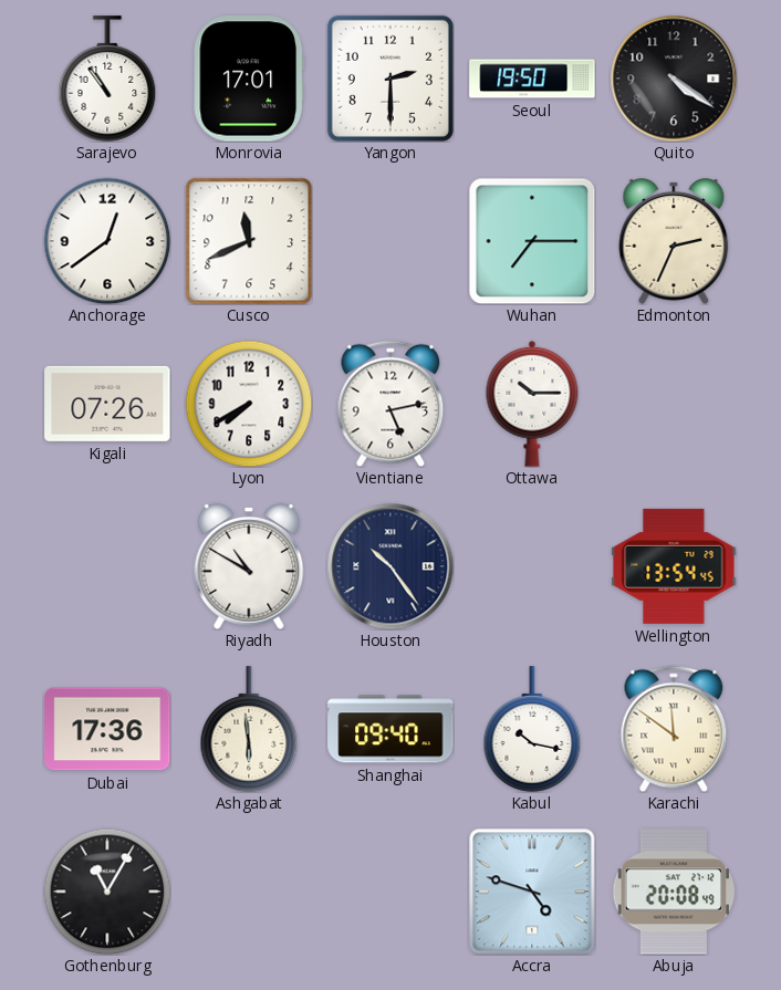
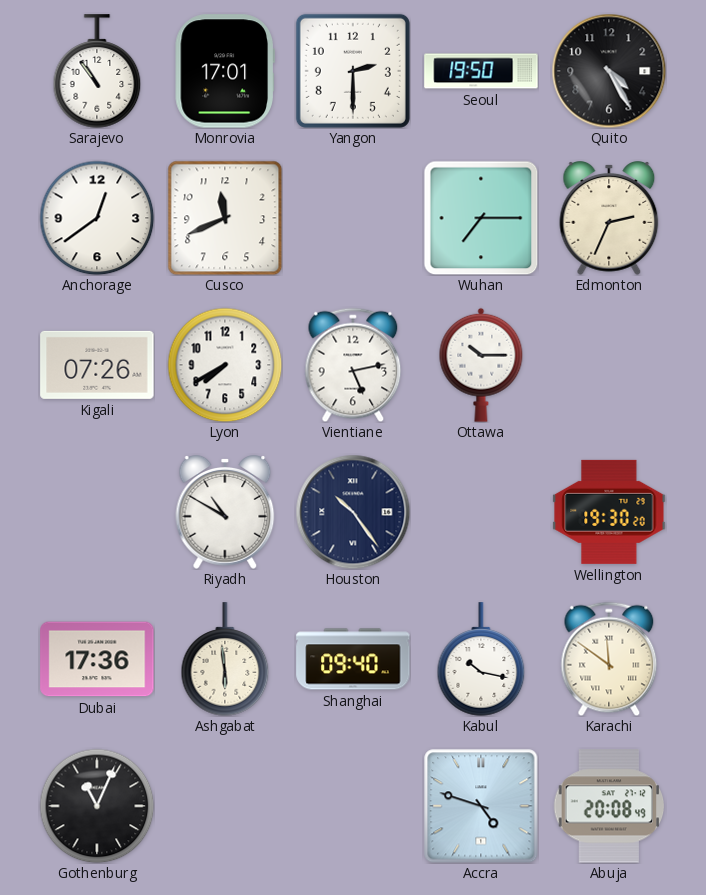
Quito: 4:21 -> 4:25
Wellington: 13:54 -> 19:30
Gothenburg: 11:05 -> 11:04
